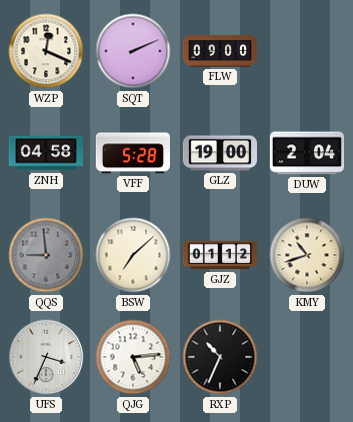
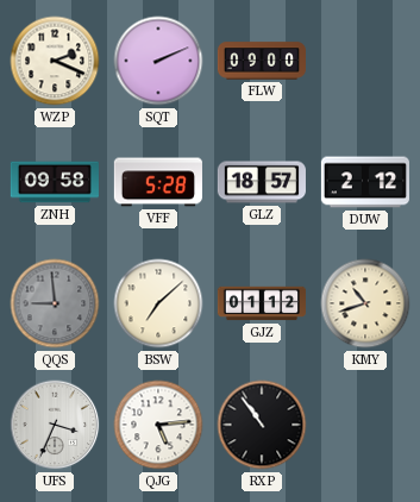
WZP: 12:19 -> 2:19
ZNH: 04:58 -> 09:58
GLZ: 19:00 -> 18:57
DUW: 2:04 -> 2:12
RXP: 10:34 -> 10:54
